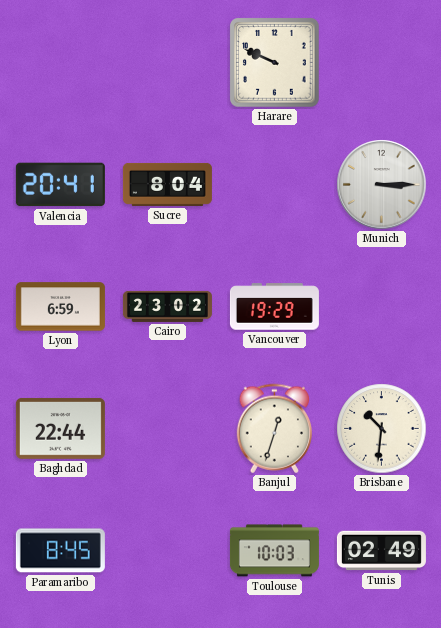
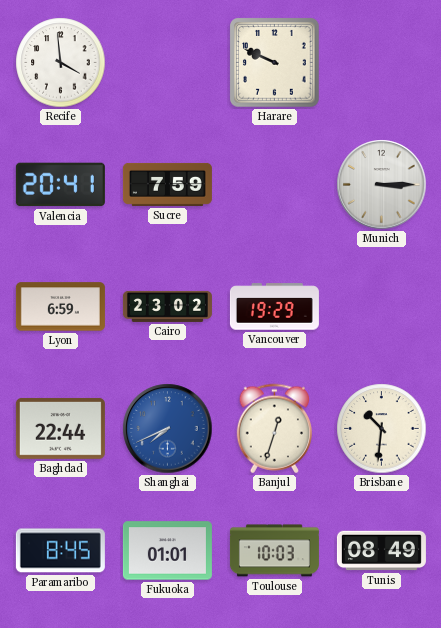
Recife: none -> 3:59
Sucre: 8:04 -> 7:59
Shanghai: none -> 7:41
Fukuoka: none -> 01:01
Tunis: 02:49 -> 08:49
